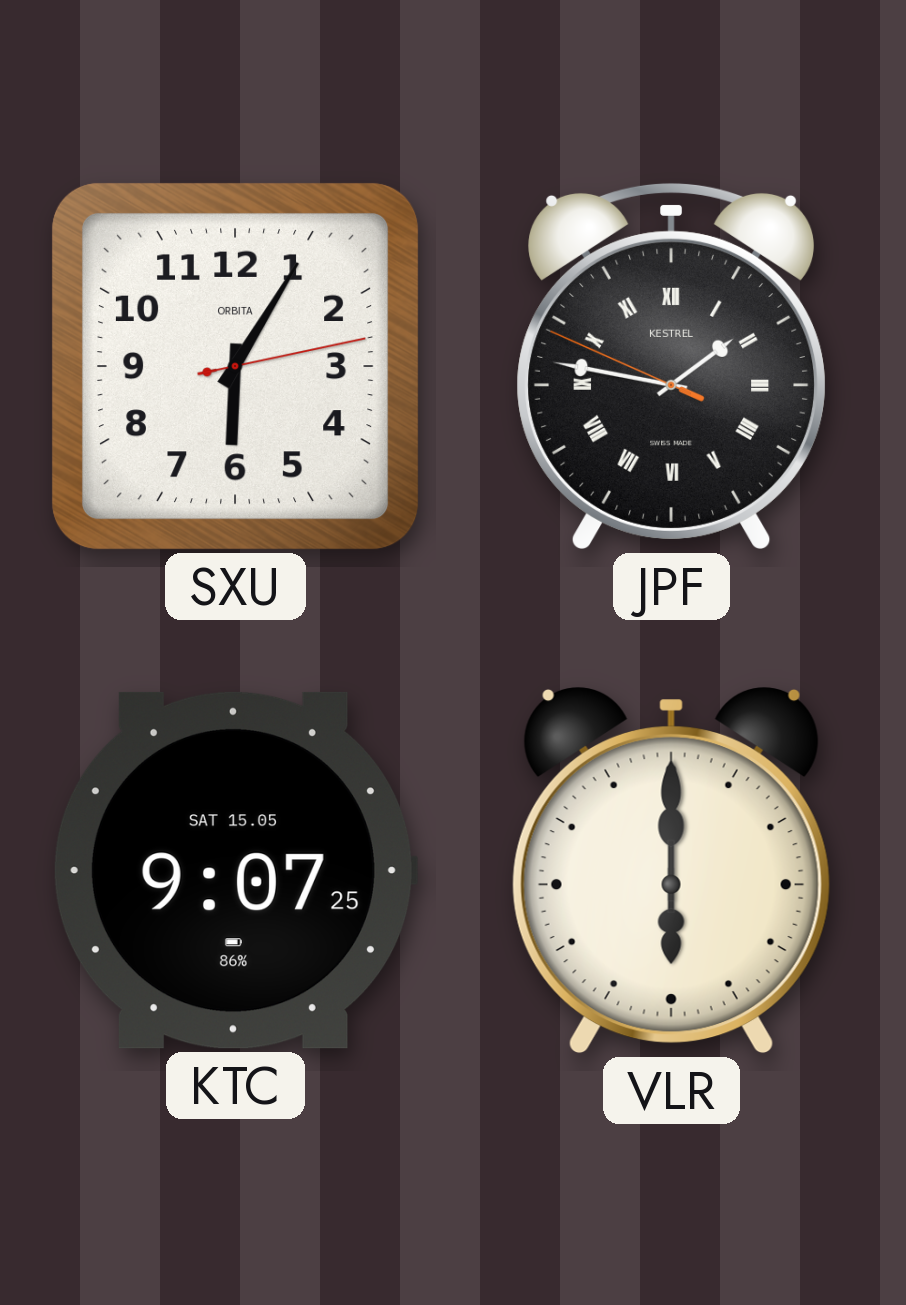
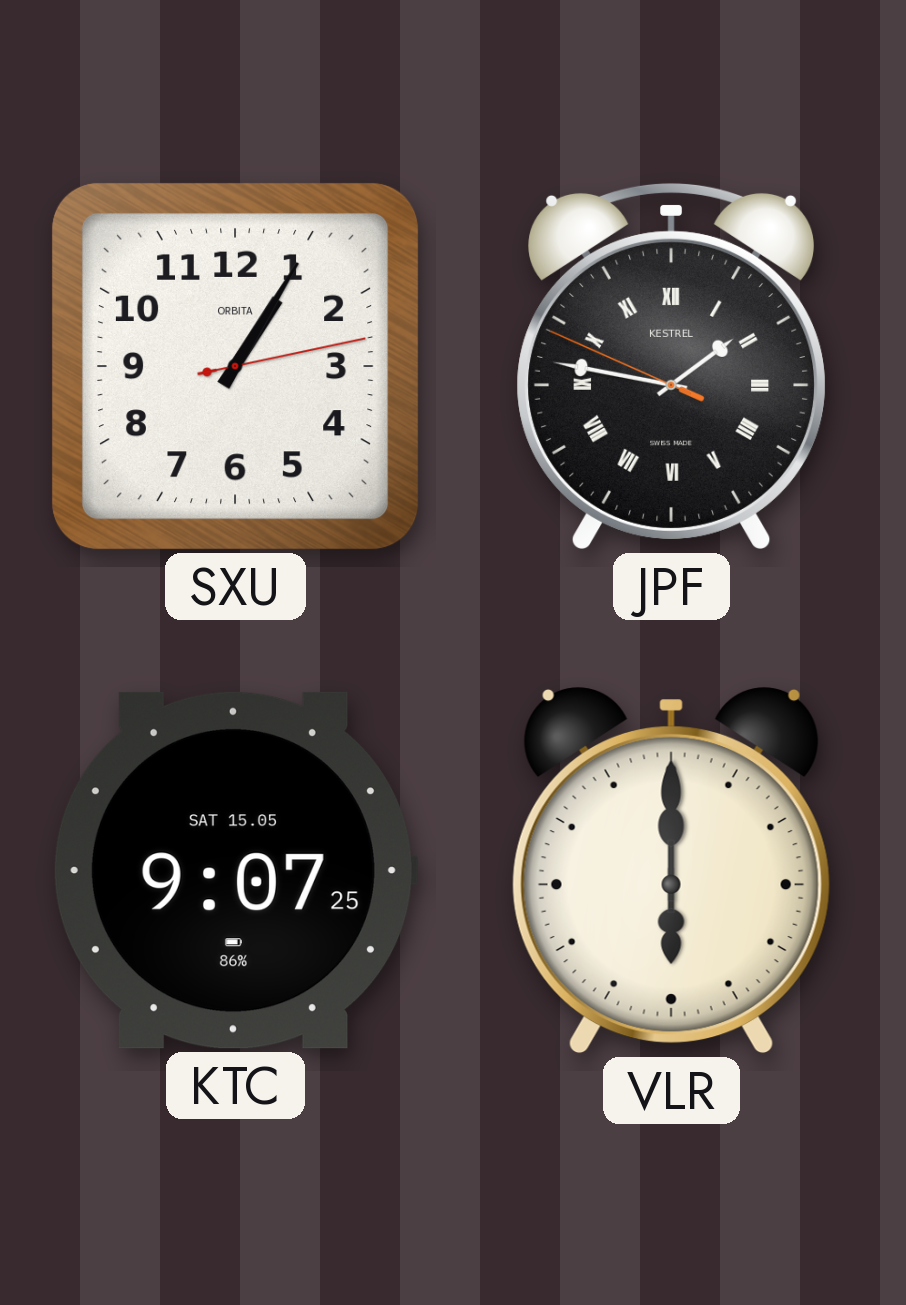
SXU: 6:05 -> 1:05
